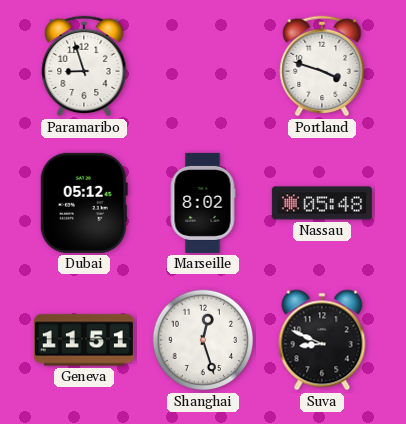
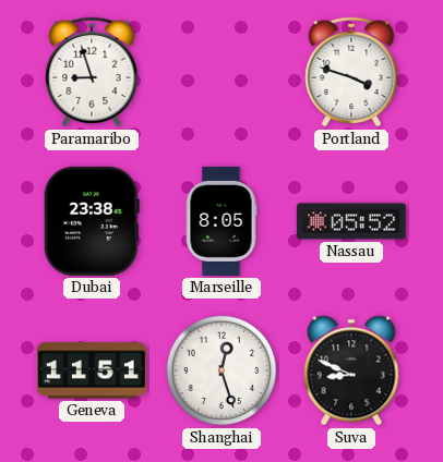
Dubai: 05:12 -> 23:38
Marseille: 8:02 -> 8:05
Nassau: 05:48 -> 05:52
